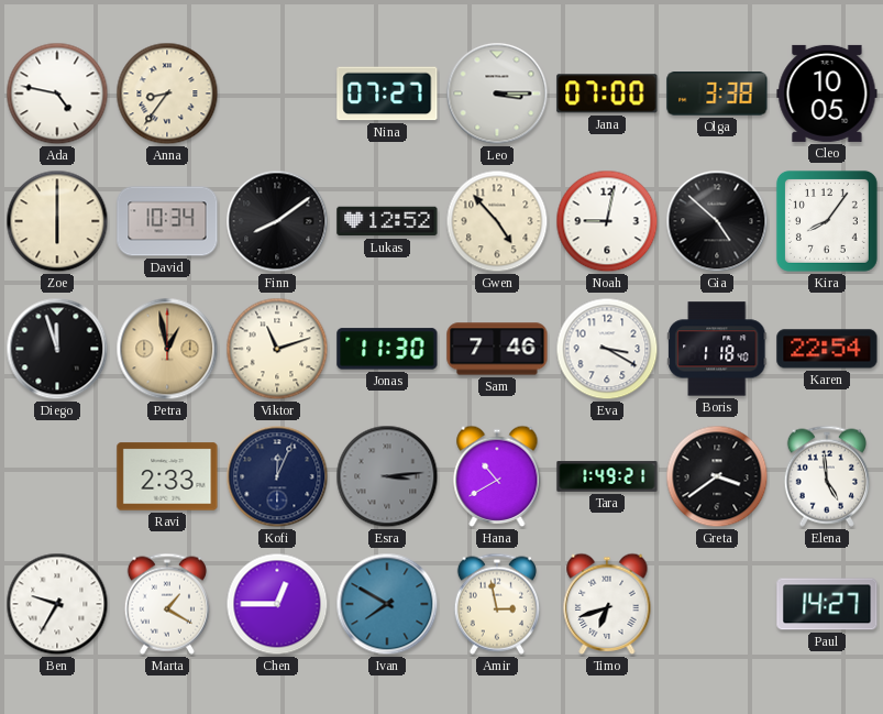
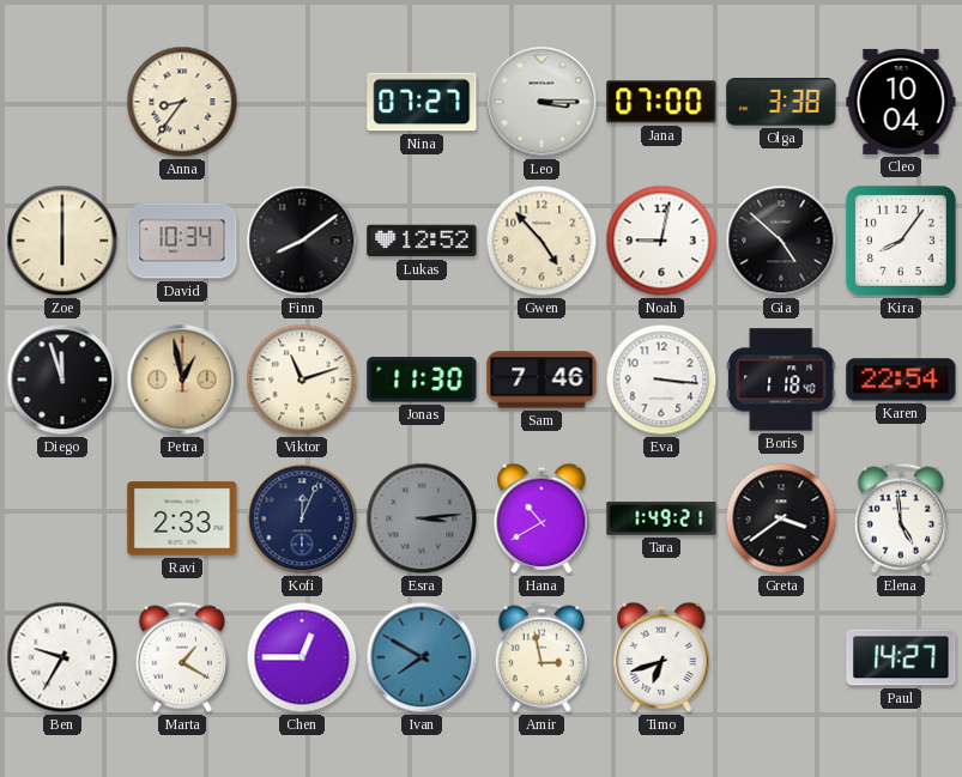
Ada: 4:47 -> none
Cleo: 10:05 -> 10:04
Eva: 3:20 -> 3:16
